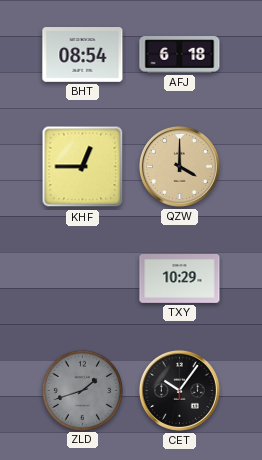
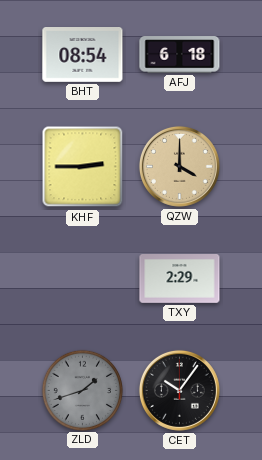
KHF: 12:45 -> 2:45
TXY: 10:29 -> 2:29
